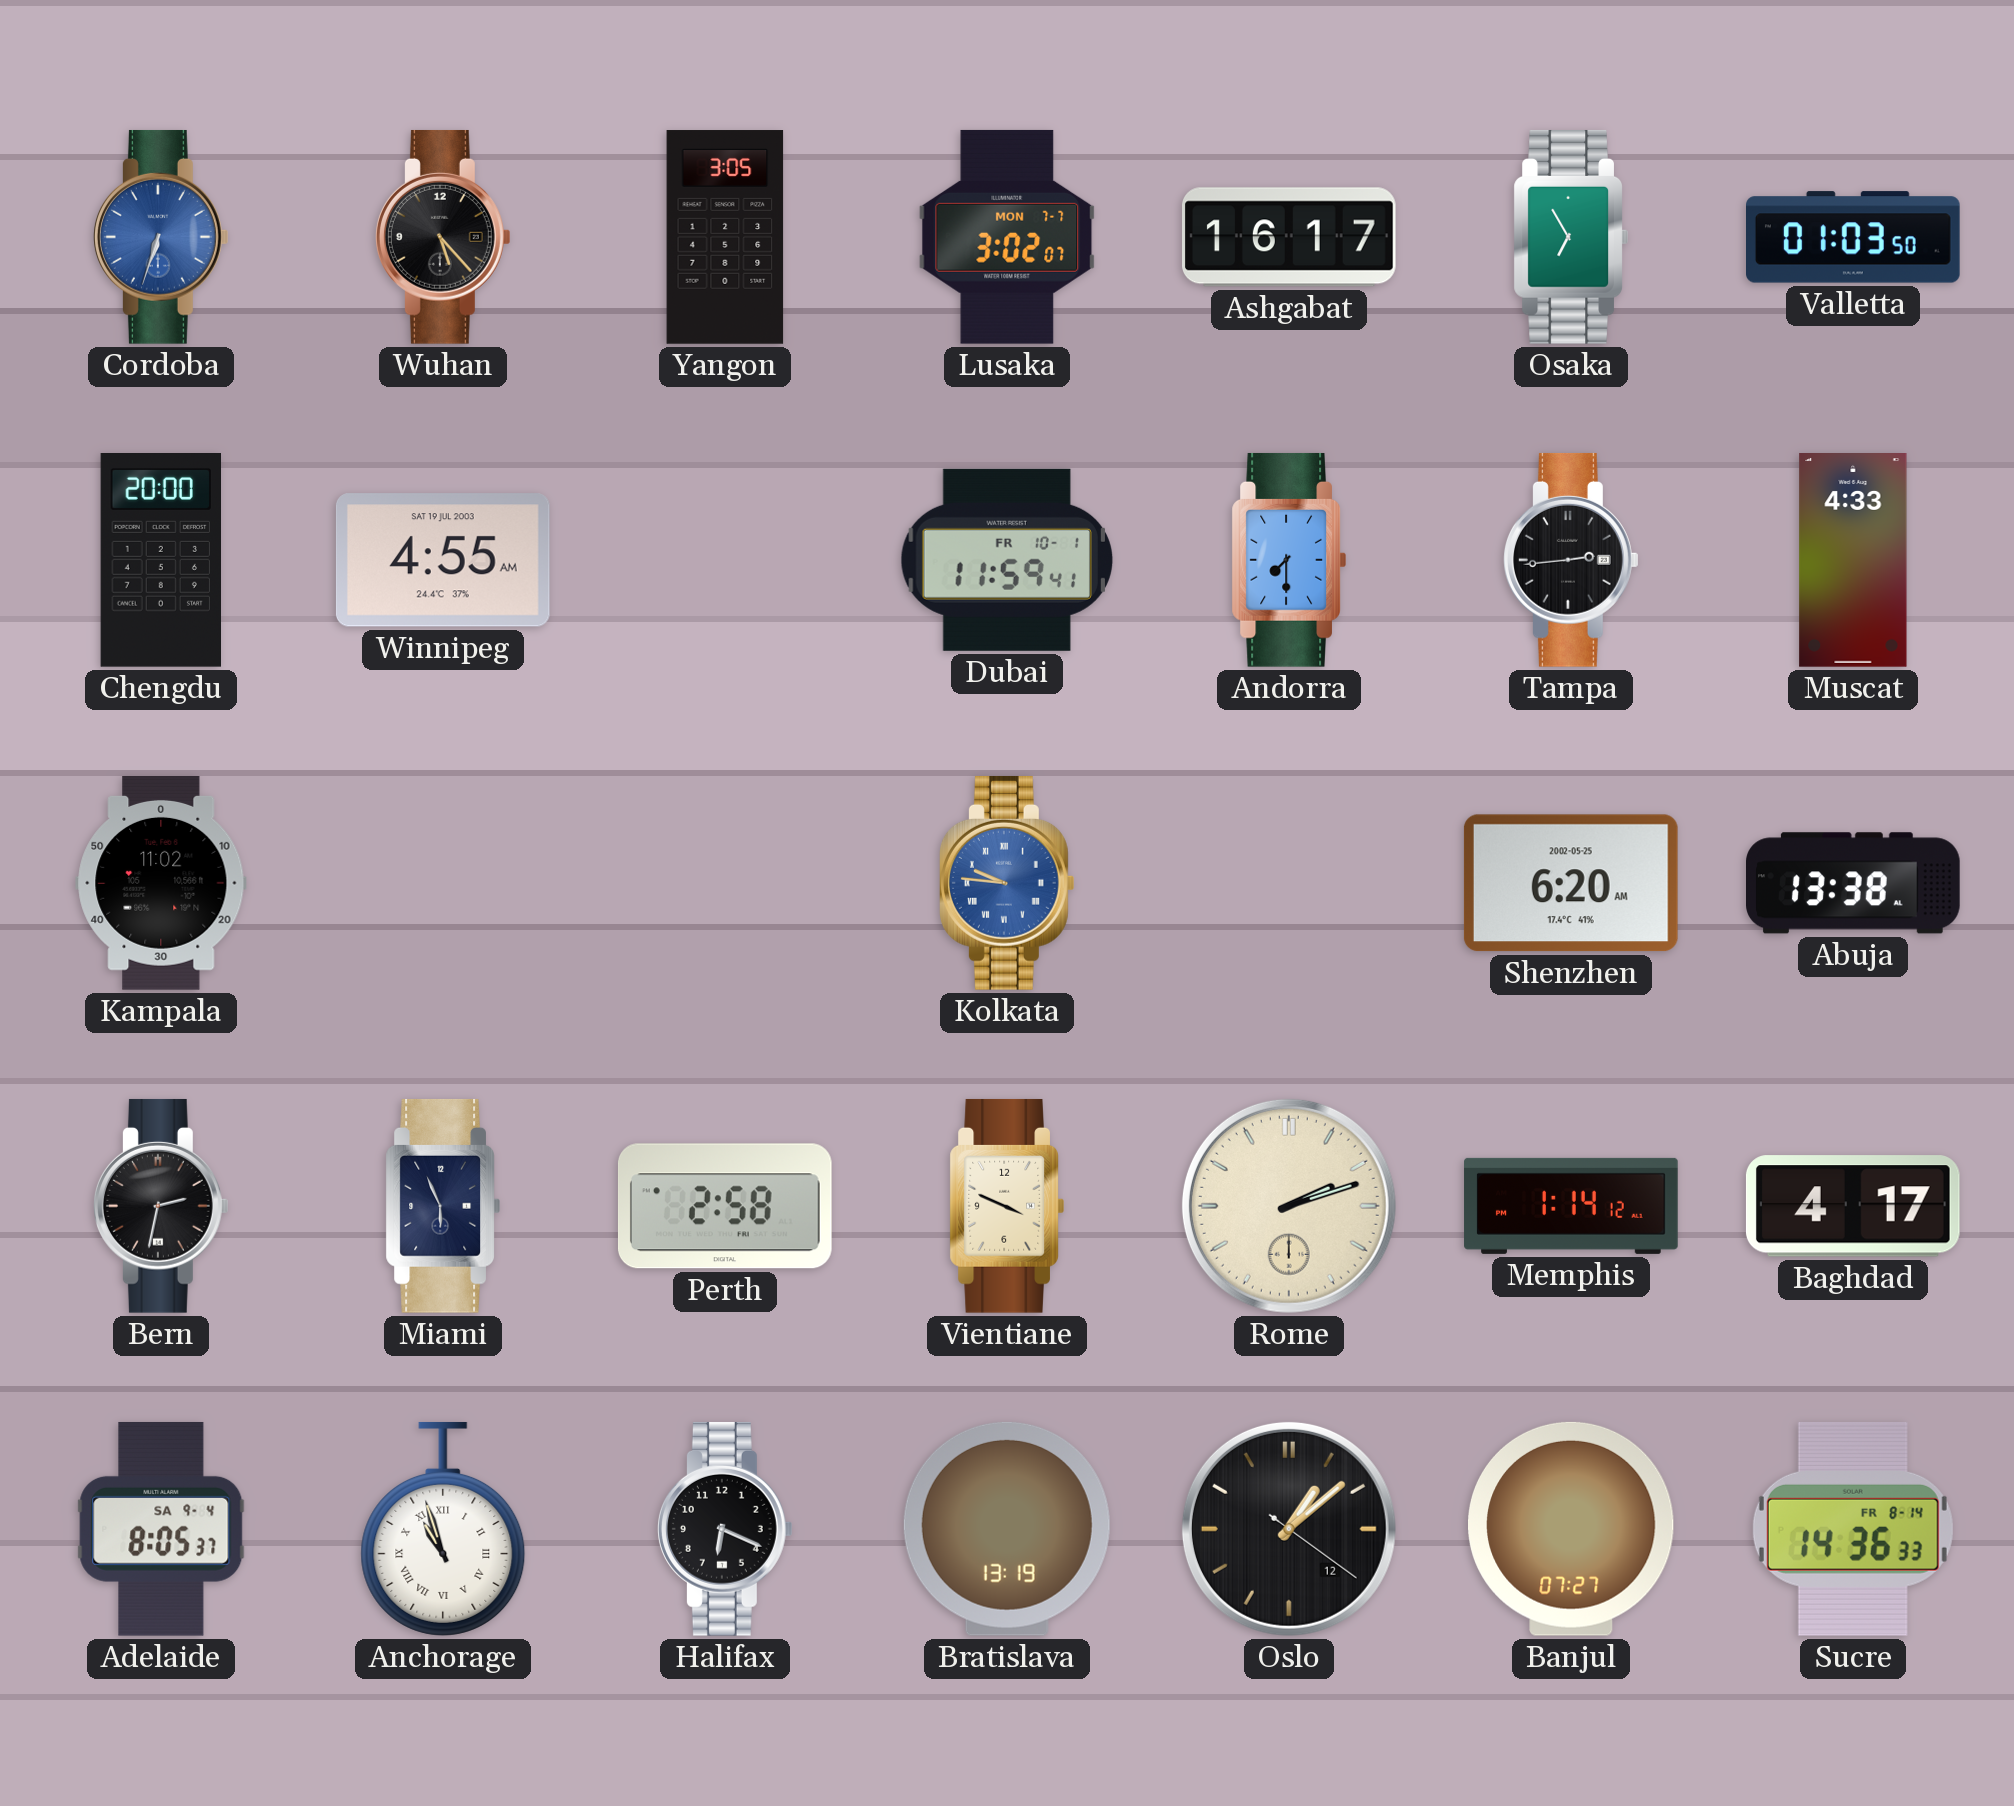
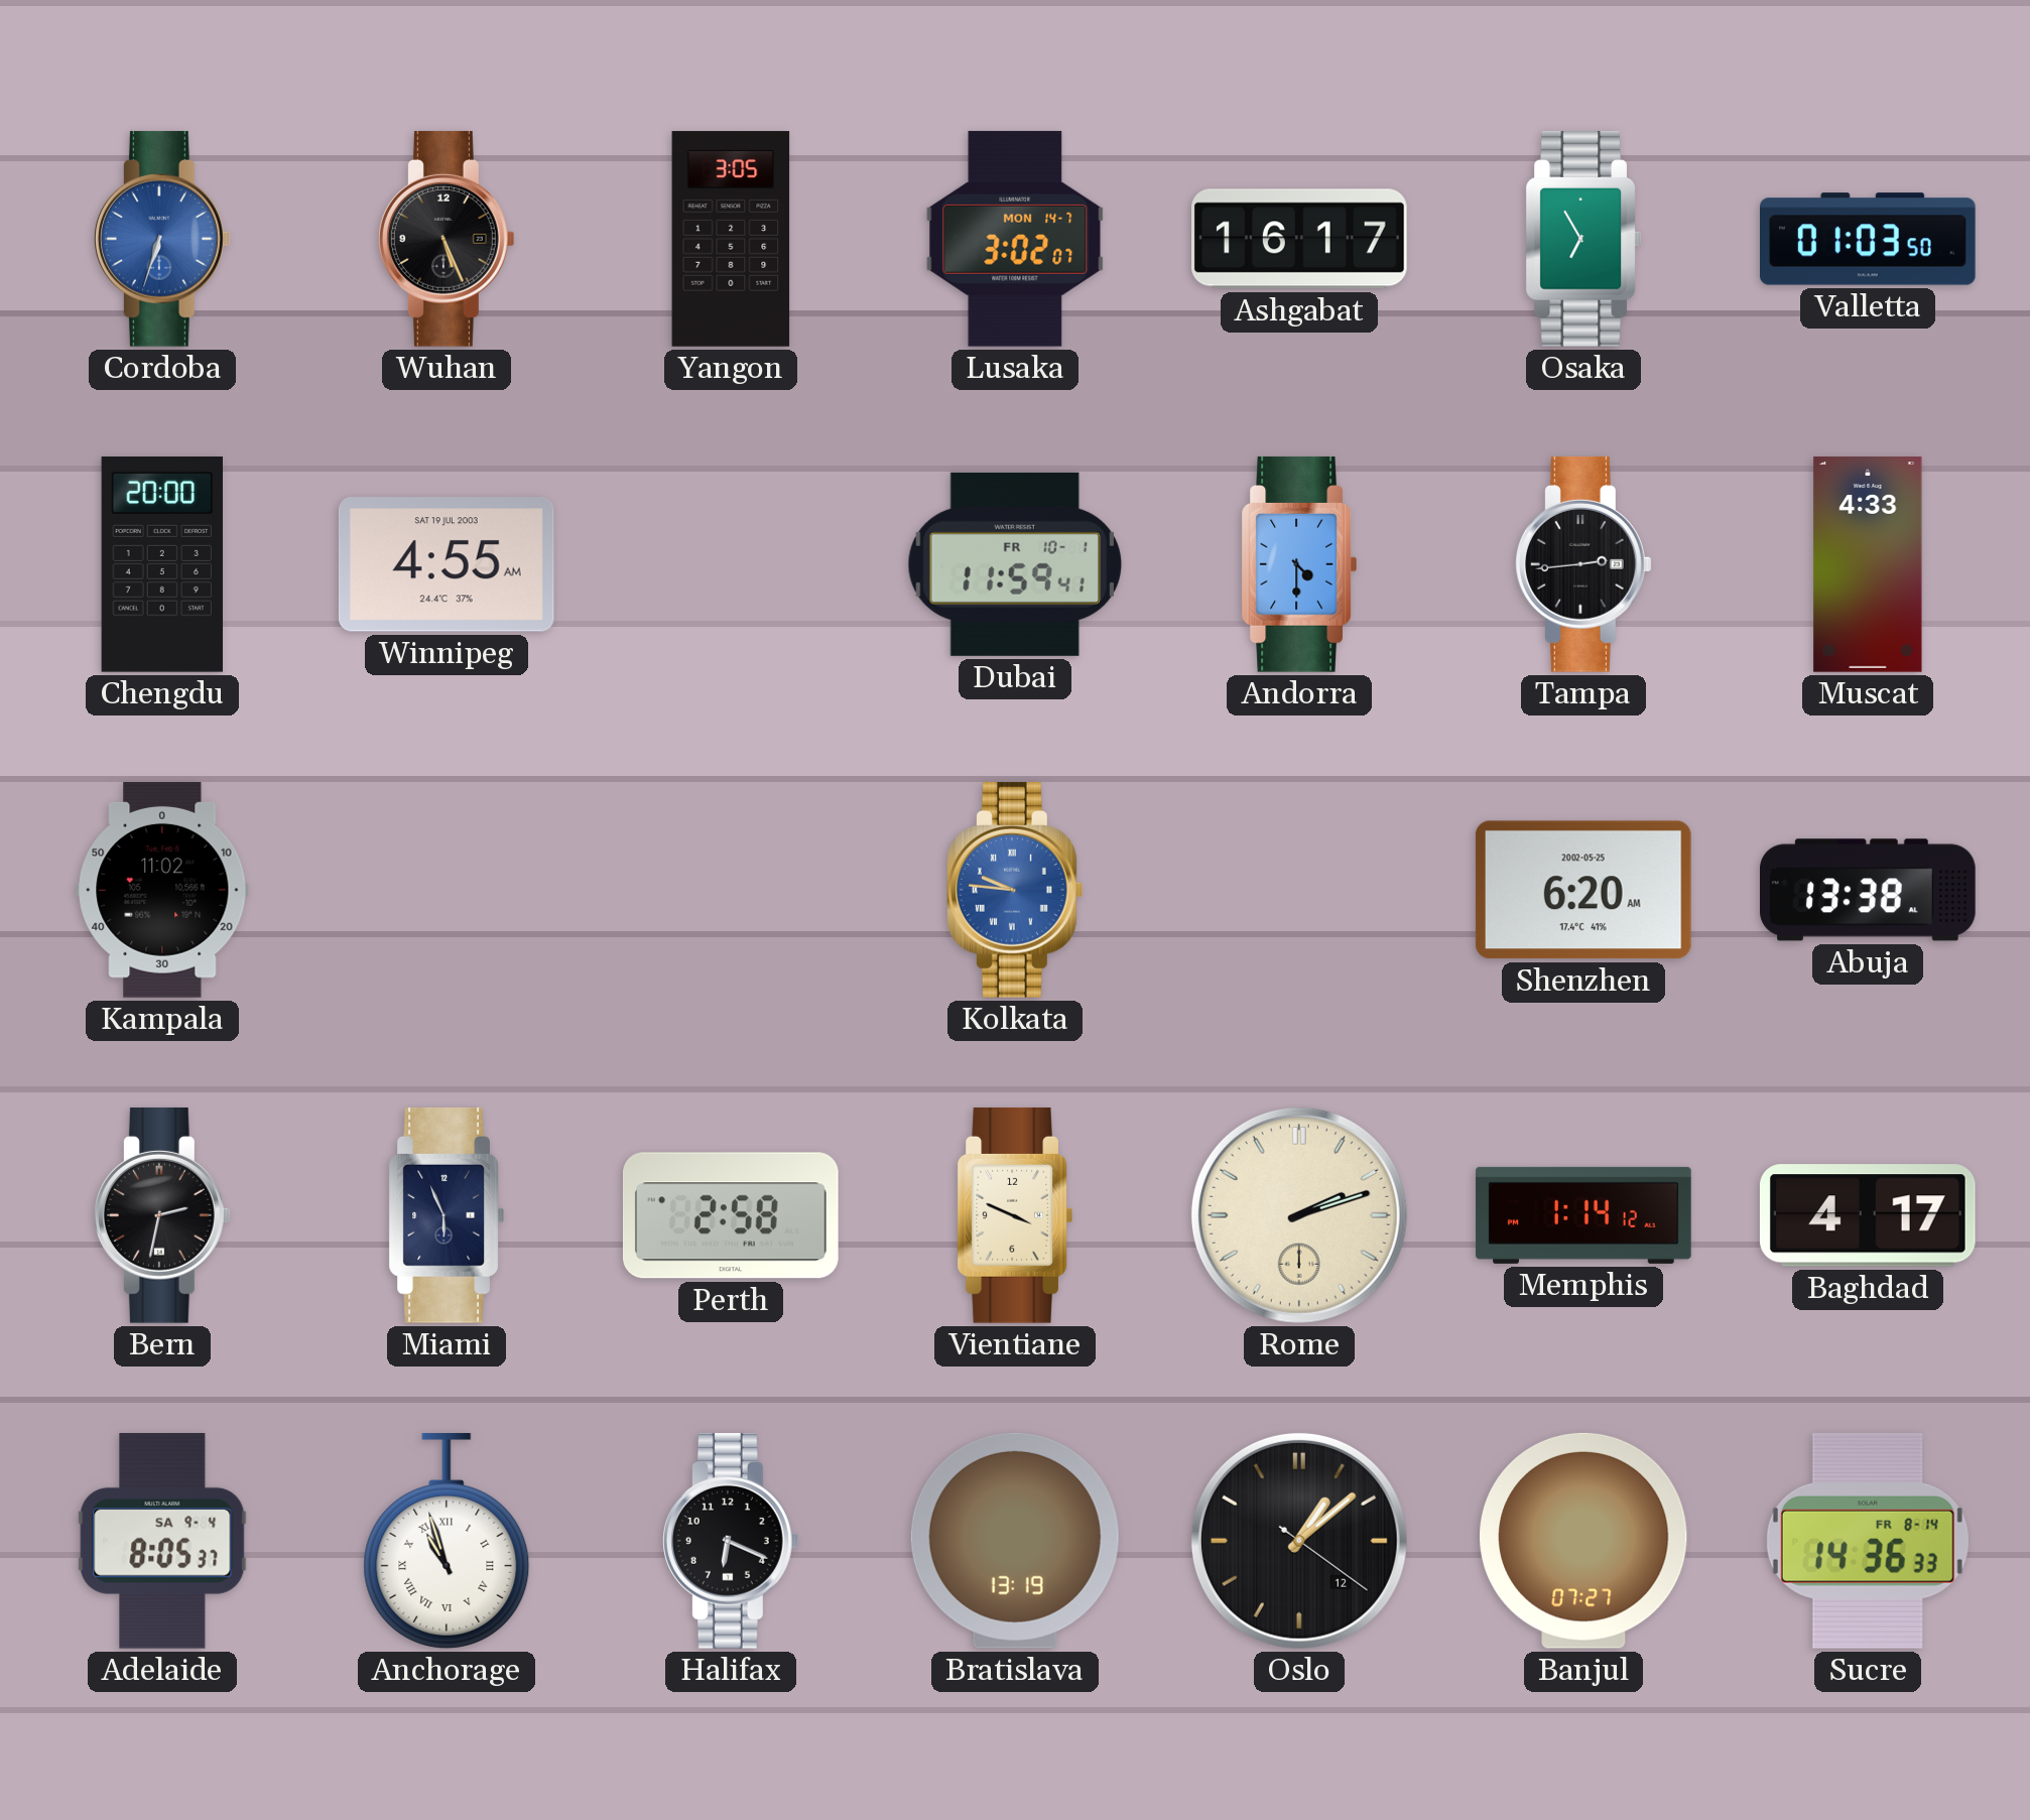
Wuhan: 5:23 -> 5:26
Lusaka date: MON 7-7 -> MON 14-7
Andorra: 7:30 -> 4:30
